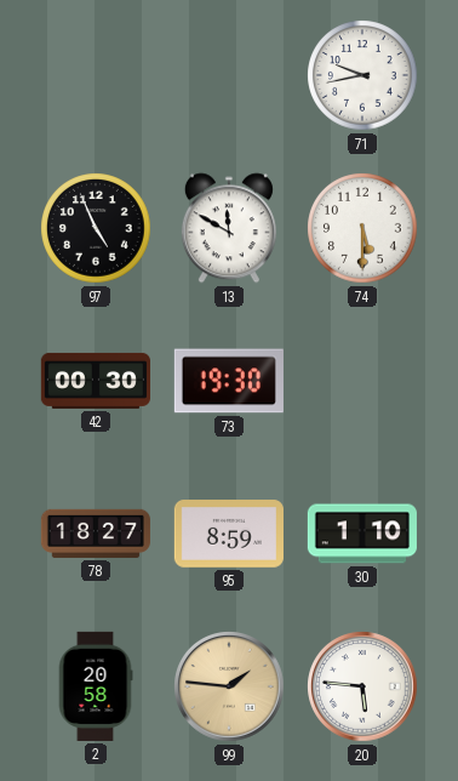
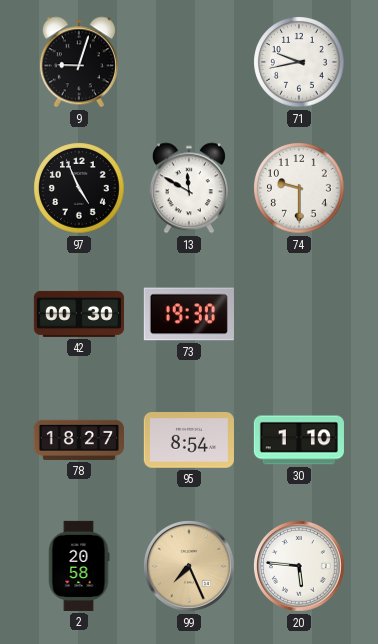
9: none -> 9:03
74: 5:30 -> 9:30
95: 8:59 -> 8:54
99: 1:46 -> 7:26
